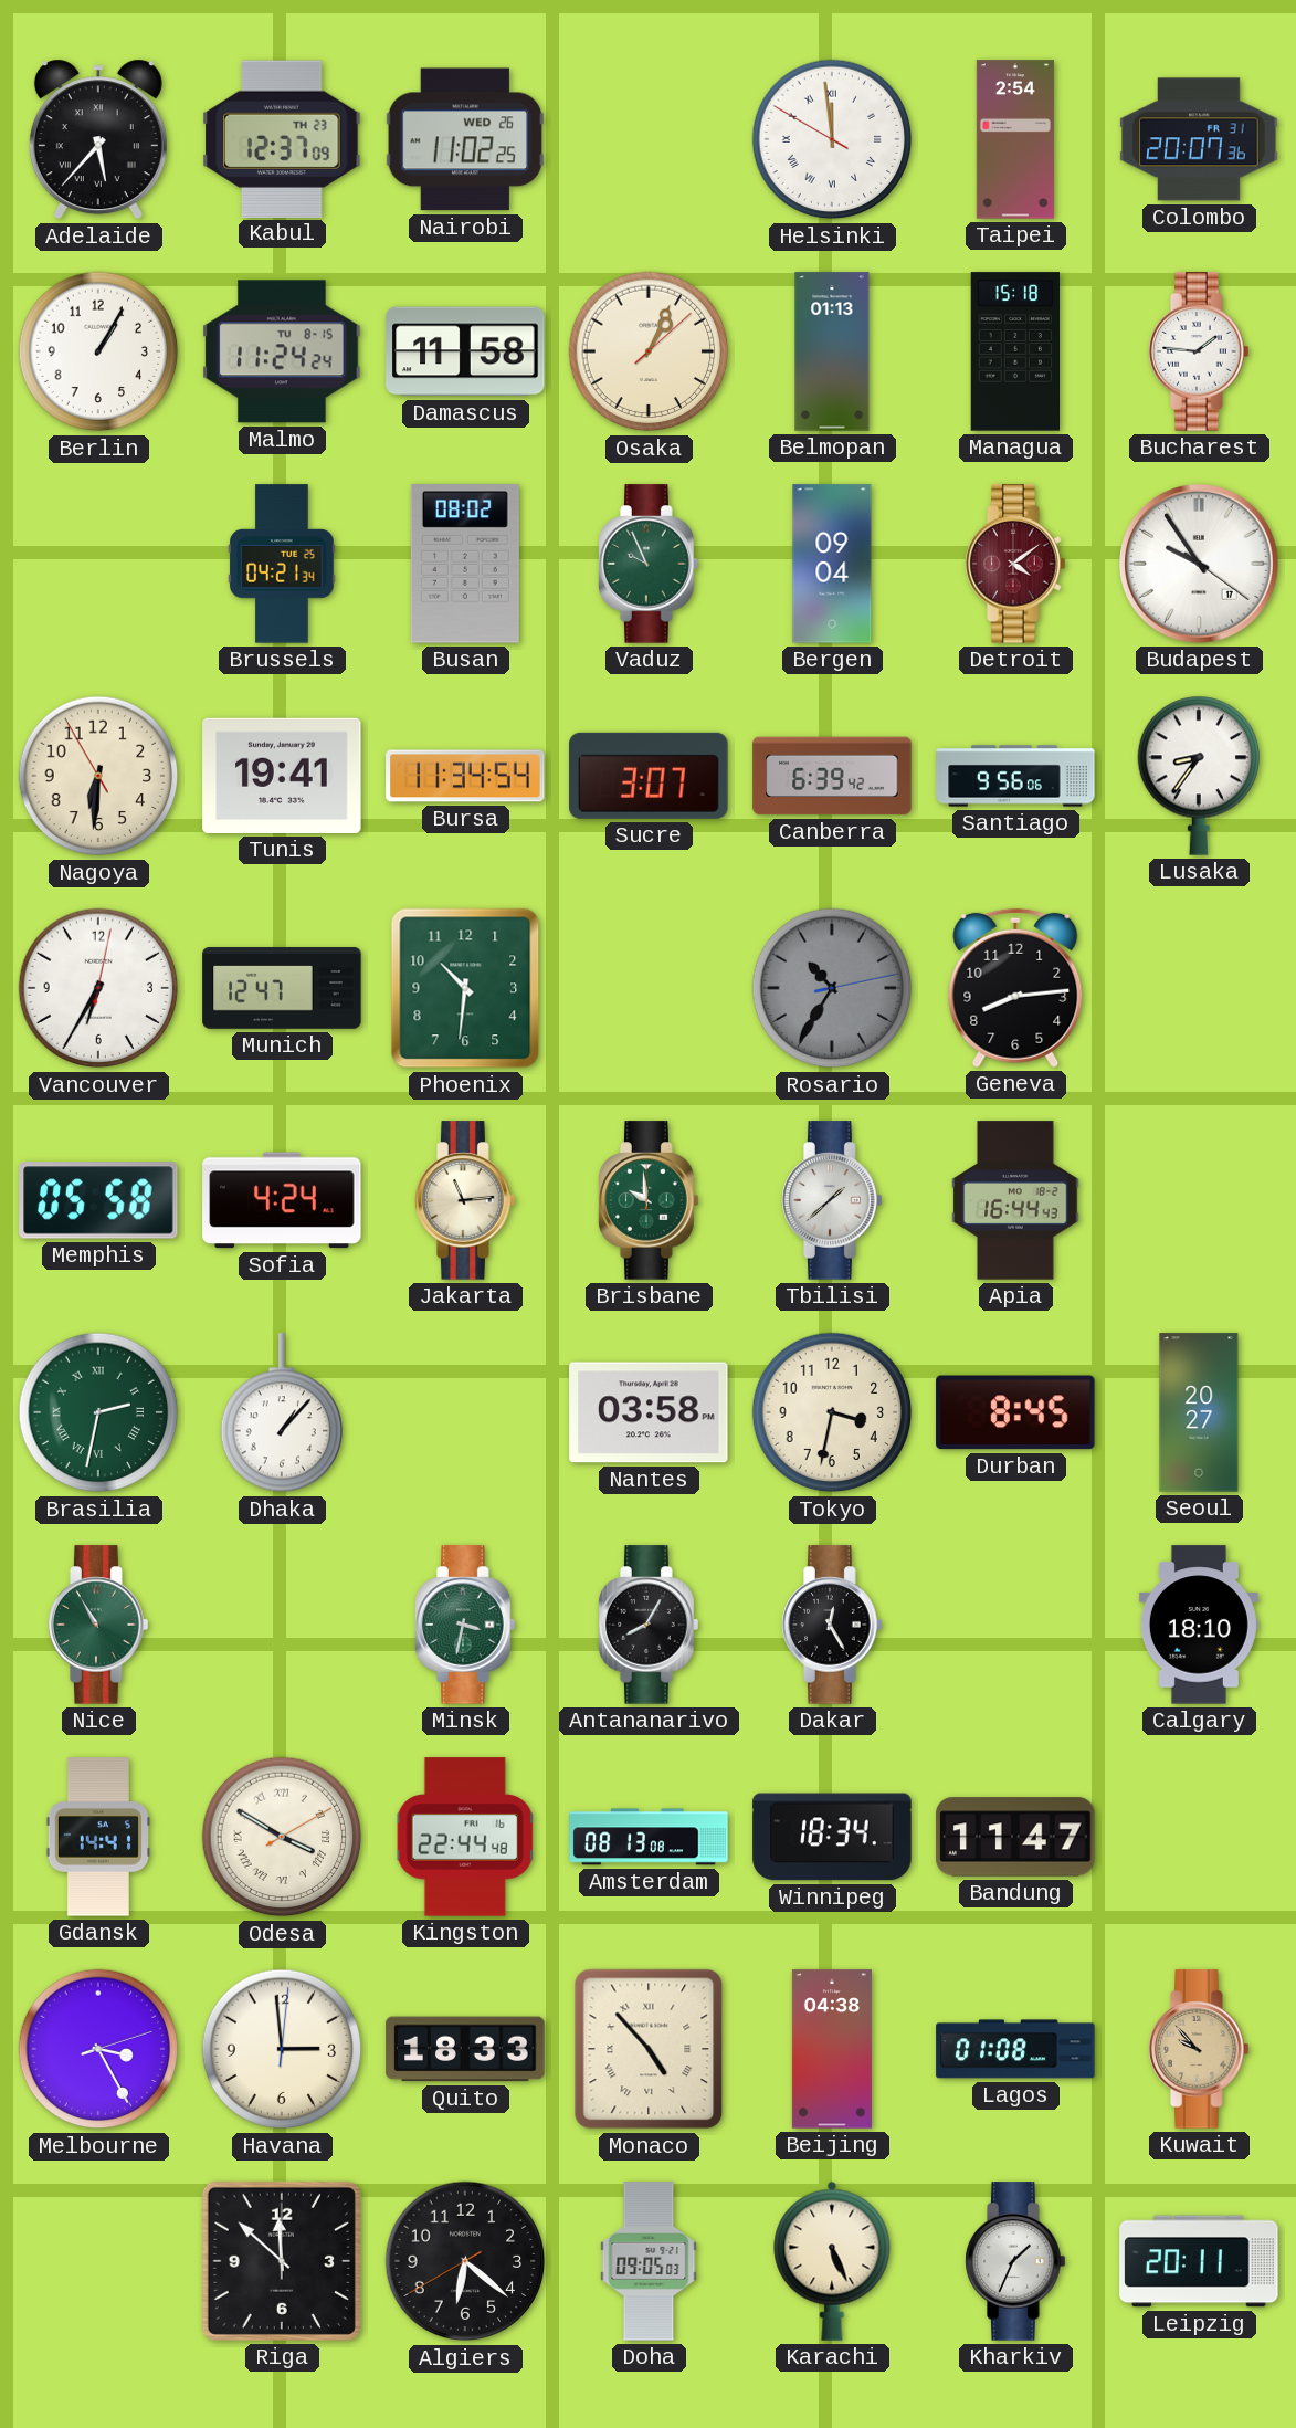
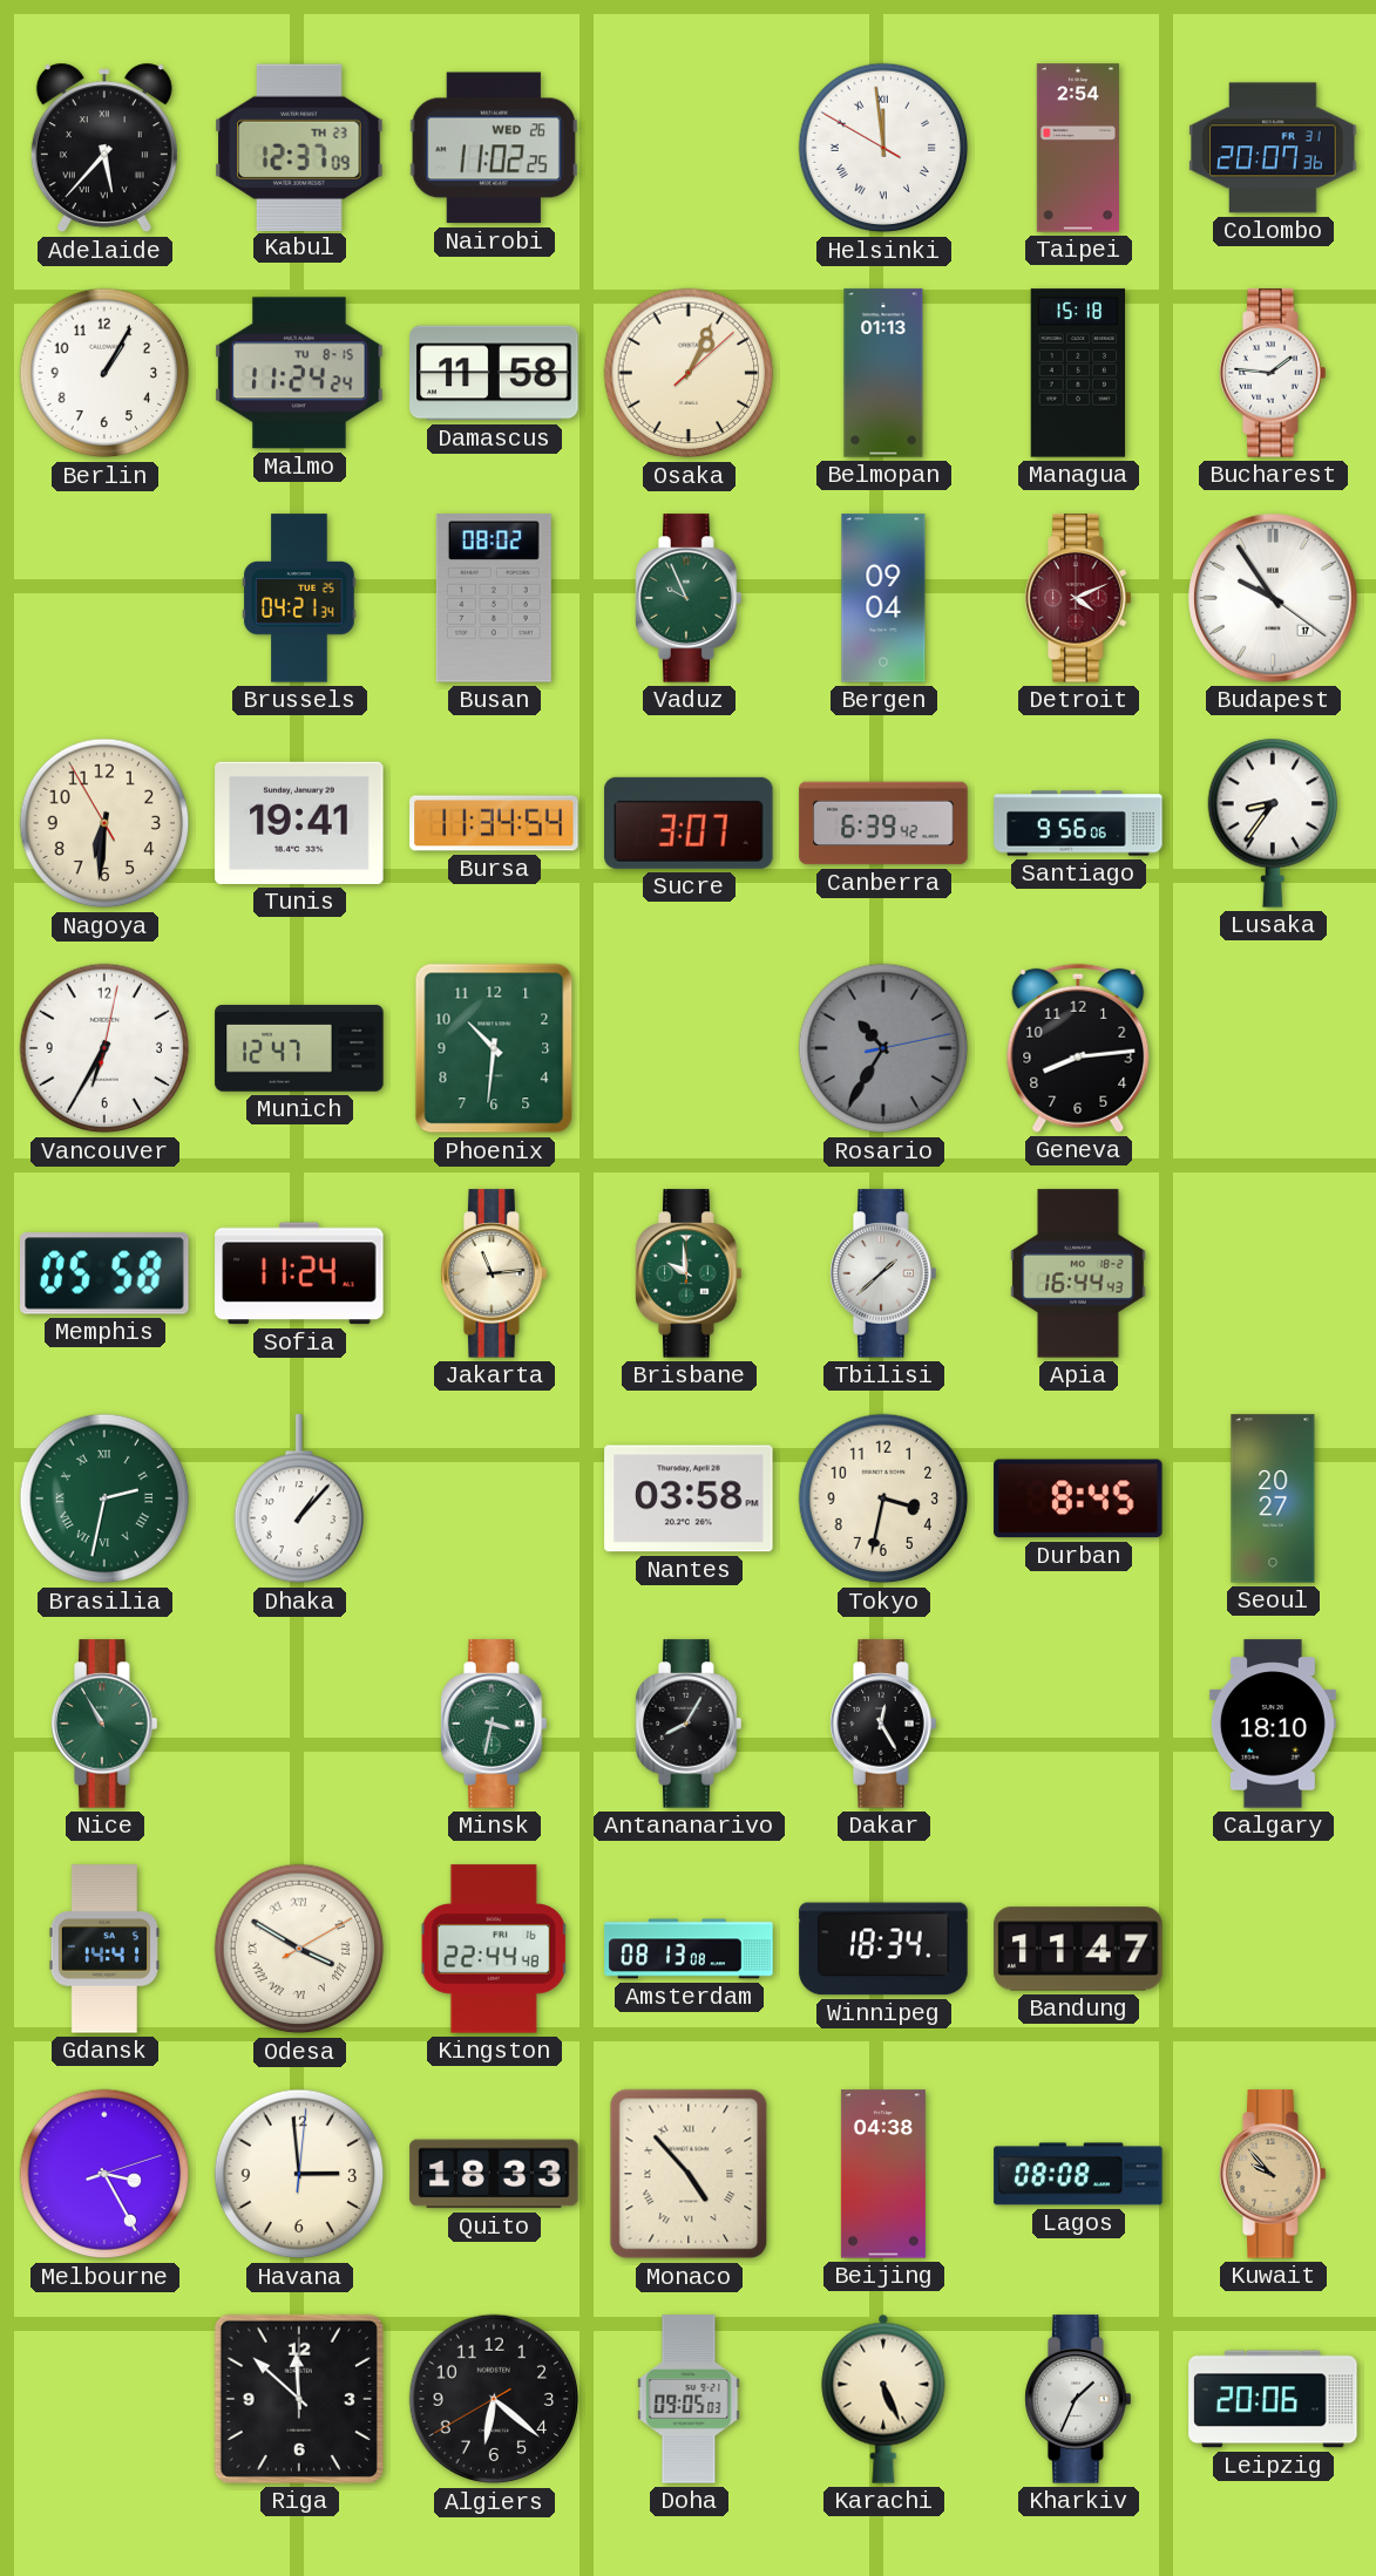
Detroit: 4:09 -> 4:11
Sofia: 4:24 -> 11:24
Lagos: 01:08 -> 08:08
Leipzig: 20:11 -> 20:06
